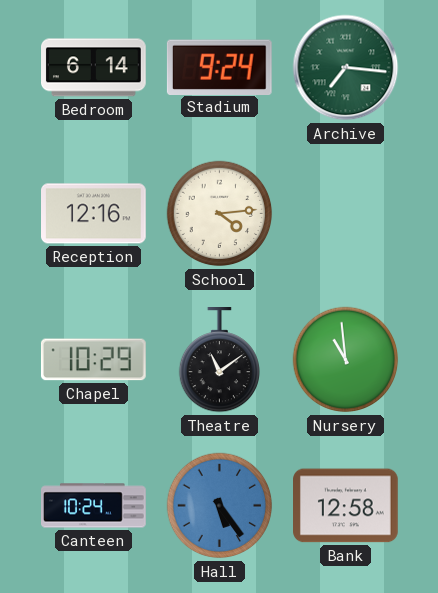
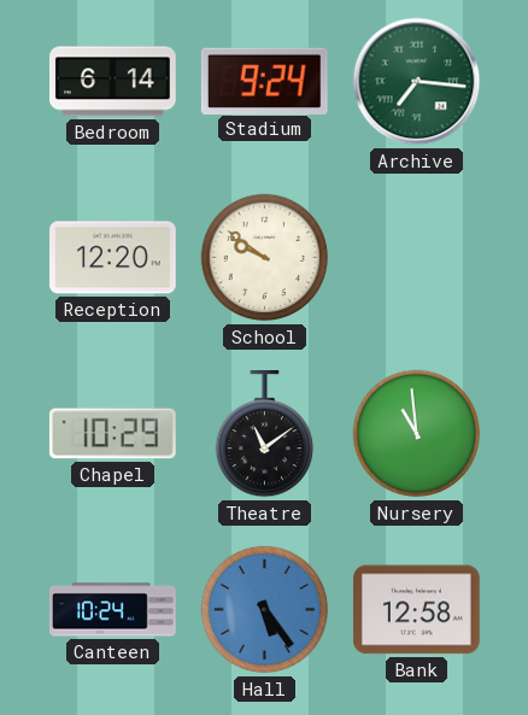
Reception: 12:16 -> 12:20
School: 4:14 -> 9:51
